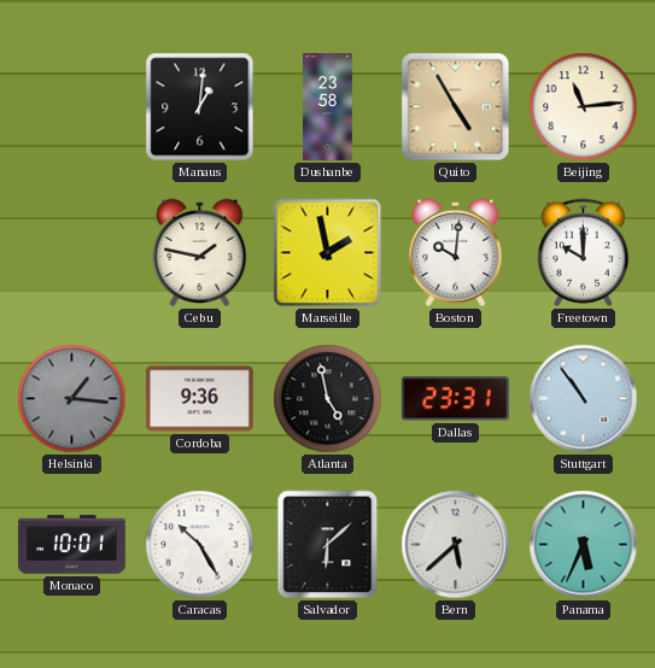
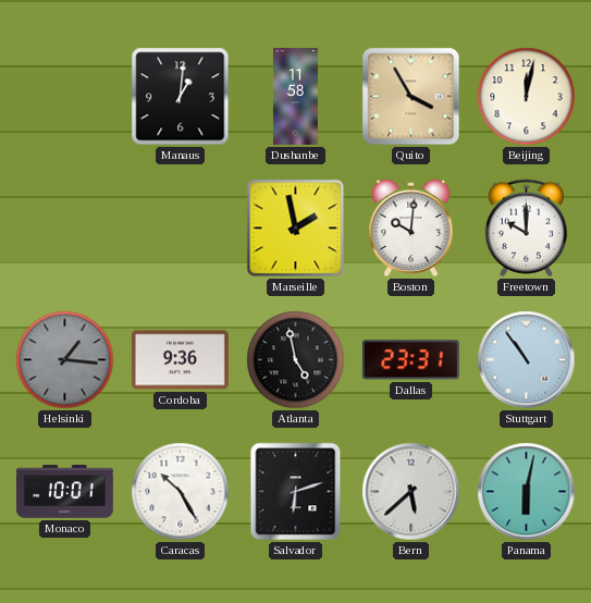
Dushanbe: 23:58 -> 11:58
Quito: 4:55 -> 3:55
Beijing: 11:14 -> 12:02
Cebu: 1:47 -> none
Salvador: 6:08 -> 6:12
Panama: 5:34 -> 6:02
